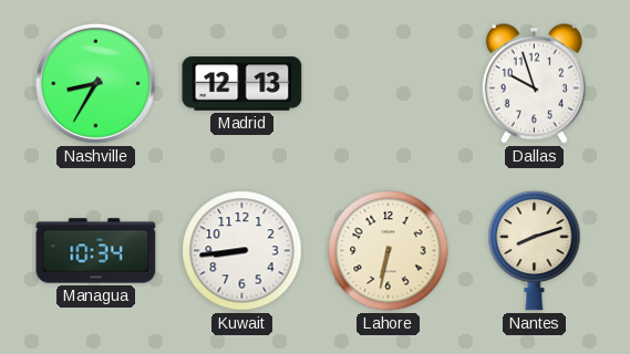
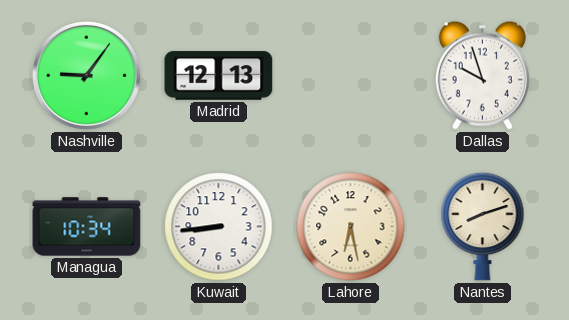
Nashville: 8:35 -> 9:06
Lahore: 6:32 -> 6:28
